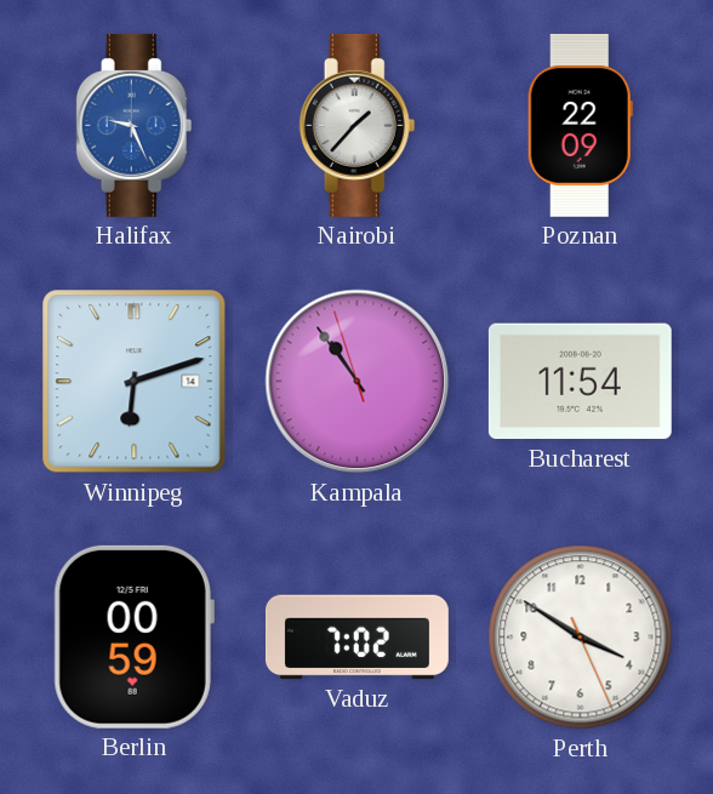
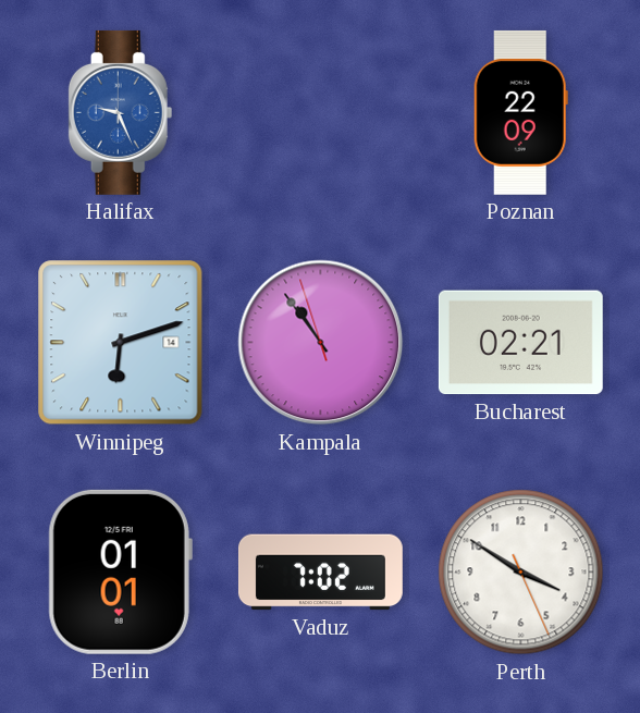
Nairobi: 1:37 -> none
Bucharest: 11:54 -> 02:21
Berlin: 00:59 -> 01:01
